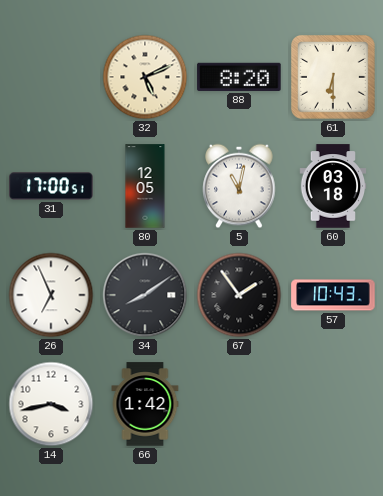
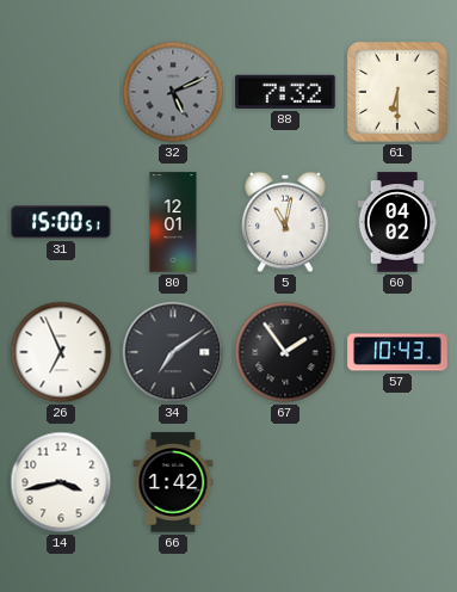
32 dial: cream -> grey
88: 8:20 -> 7:32
31: 17:00 -> 15:00
80: 12:05 -> 12:01
60: 03:18 -> 04:02
34: 8:09 -> 7:09
